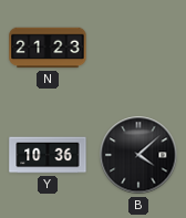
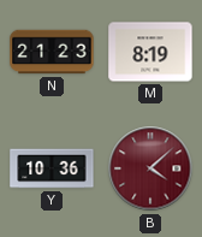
M: none -> 8:19
B dial: black -> burgundy
